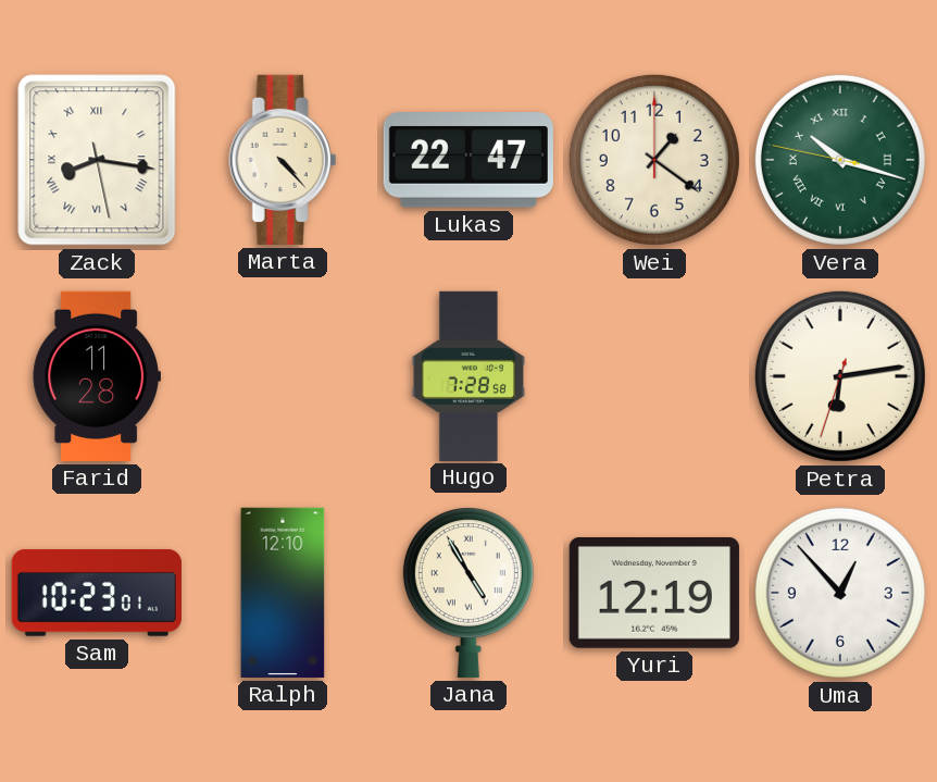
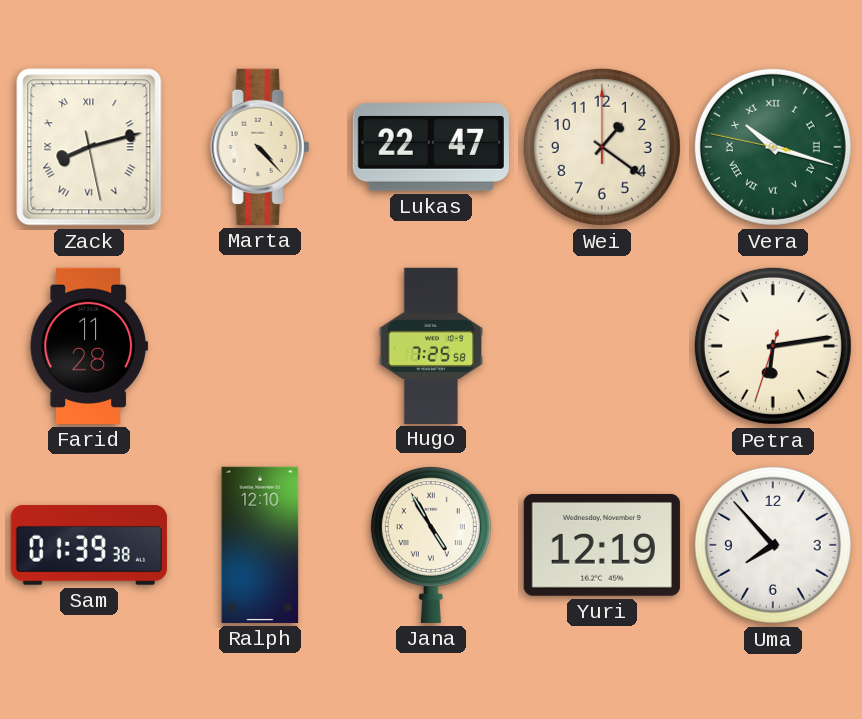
Zack: 8:16 -> 8:12
Hugo: 7:28 -> 7:25
Sam: 10:23 -> 01:39
Uma: 12:53 -> 7:53
